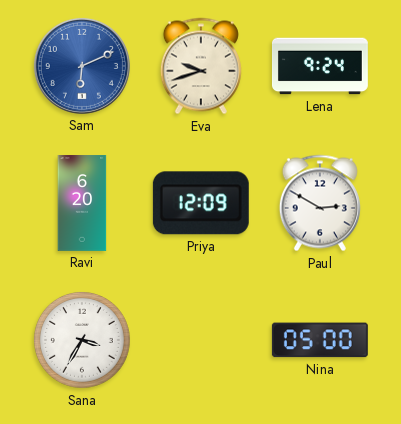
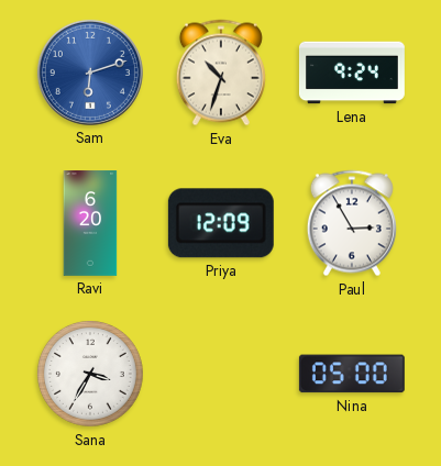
Sam: 6:11 -> 6:12
Eva: 9:42 -> 10:33
Paul: 2:50 -> 2:55
